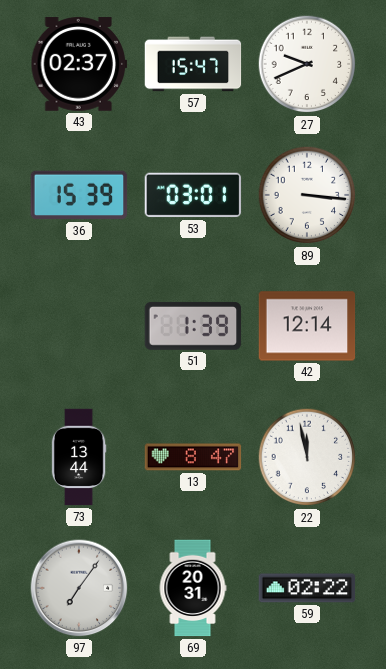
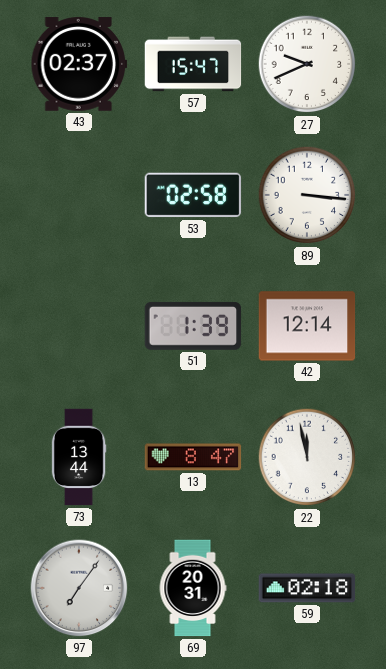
36: 15:39 -> none
53: 03:01 -> 02:58
59: 02:22 -> 02:18
